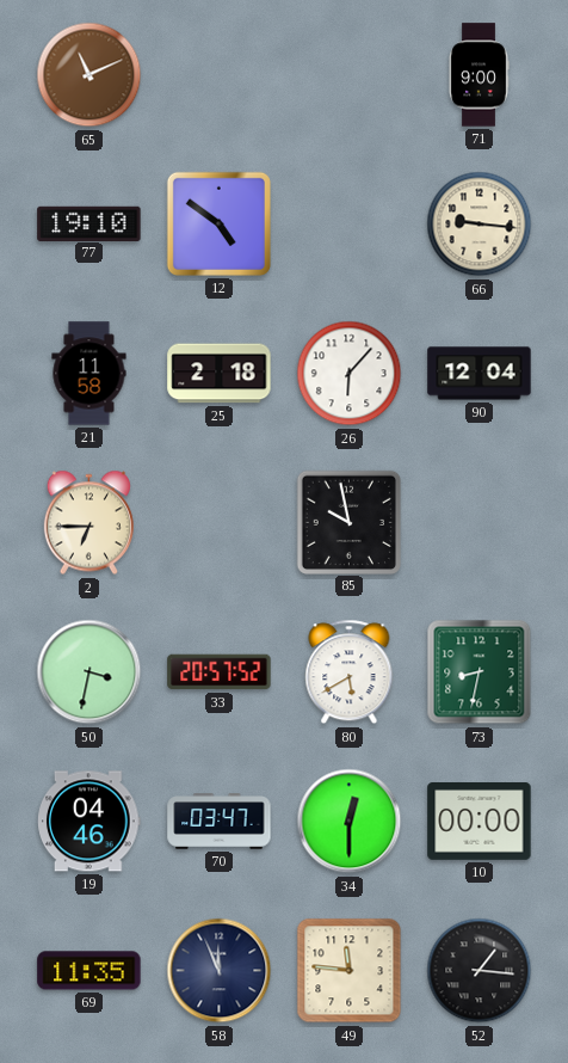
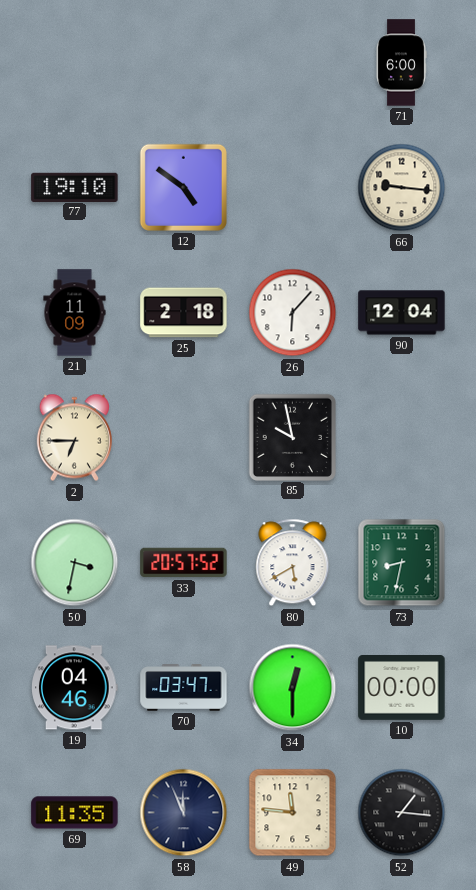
65: 11:11 -> none
71: 9:00 -> 6:00
21: 11:58 -> 11:09
